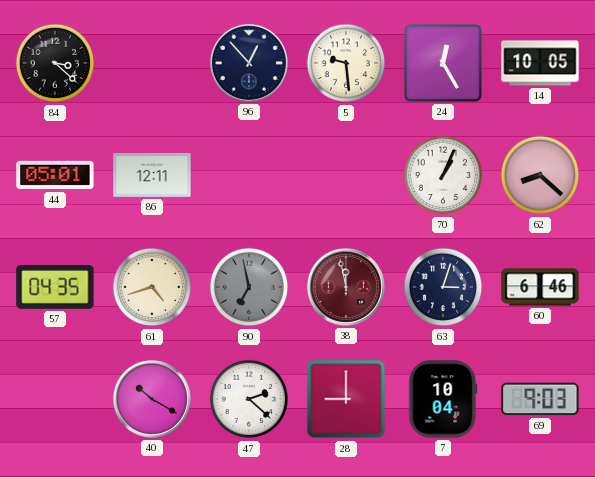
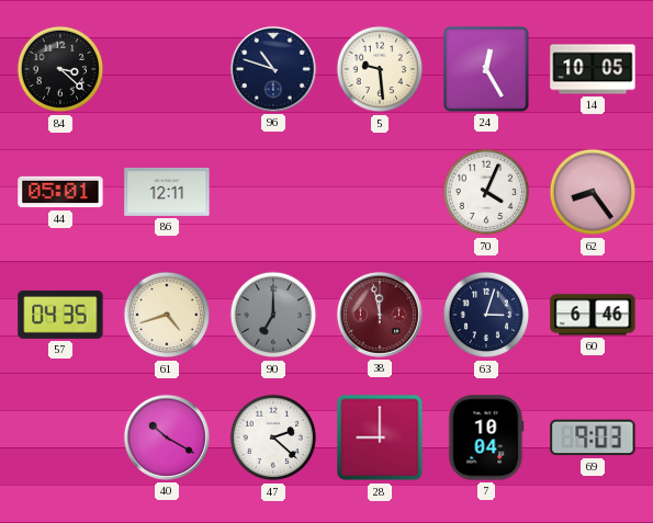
96: 12:53 -> 10:48
70: 1:04 -> 4:04
62: 8:22 -> 8:24
90: 6:58 -> 7:00
